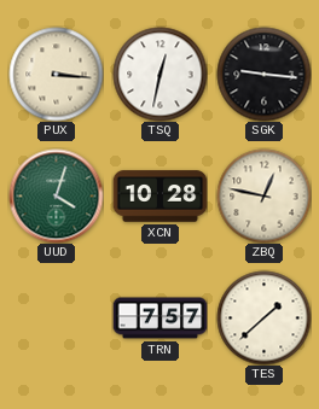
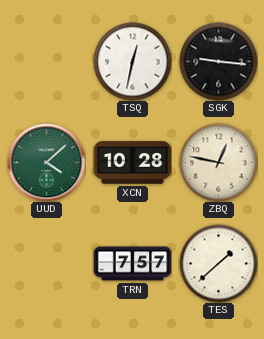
PUX: 3:16 -> none
UUD: 4:03 -> 4:08
